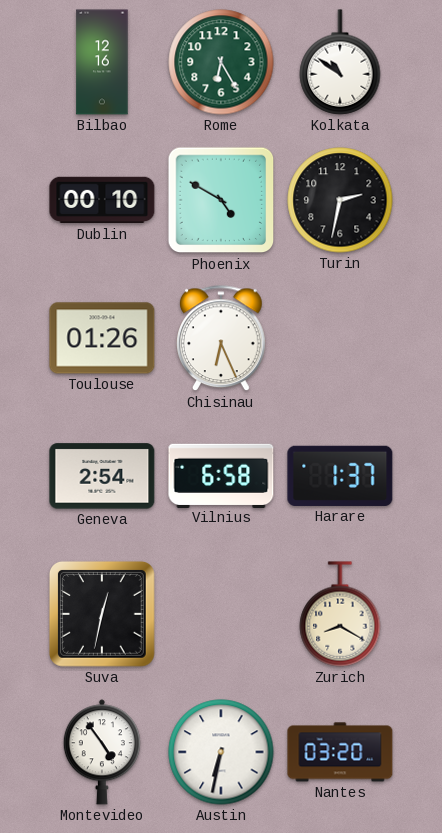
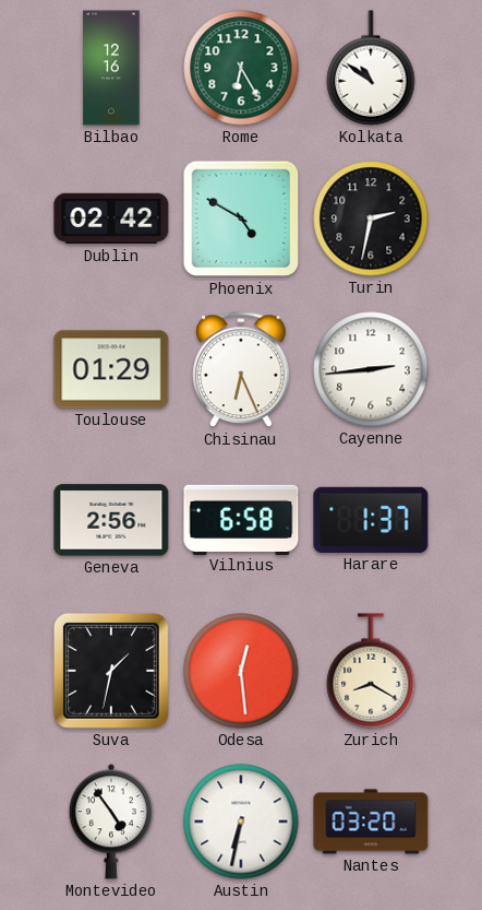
Dublin: 00:10 -> 02:42
Toulouse: 01:26 -> 01:29
Cayenne: none -> 2:44
Geneva: 2:54 -> 2:56
Suva: 12:32 -> 1:32
Odesa: none -> 12:29
